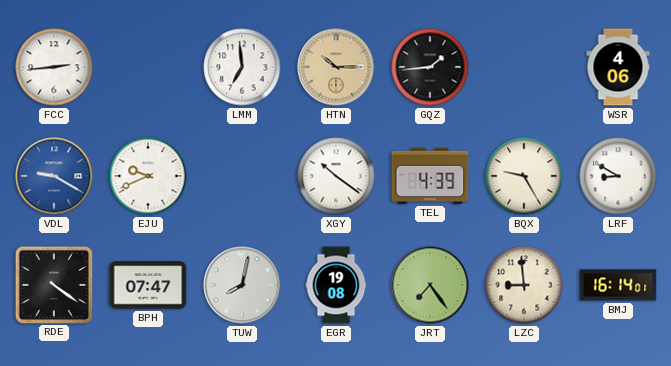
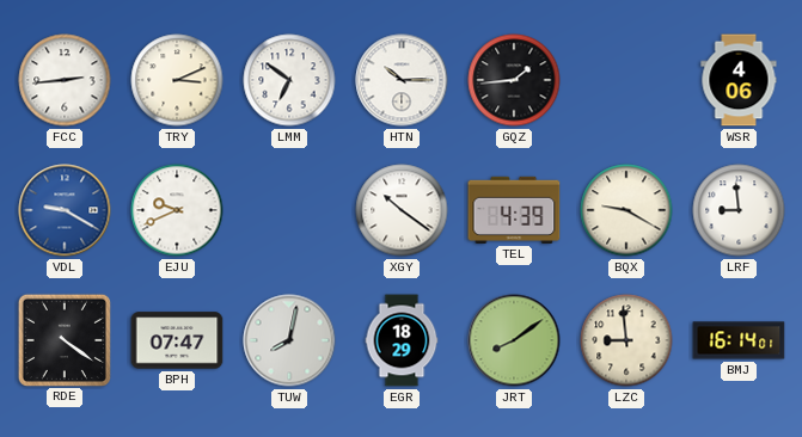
TRY: none -> 3:11
LMM: 6:59 -> 6:51
HTN dial: champagne -> white
BQX: 9:25 -> 9:20
LRF: 8:50 -> 8:59
EGR: 19:08 -> 18:29
JRT: 7:24 -> 8:09
